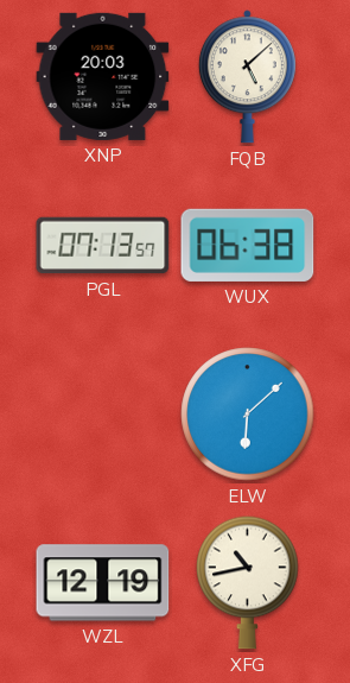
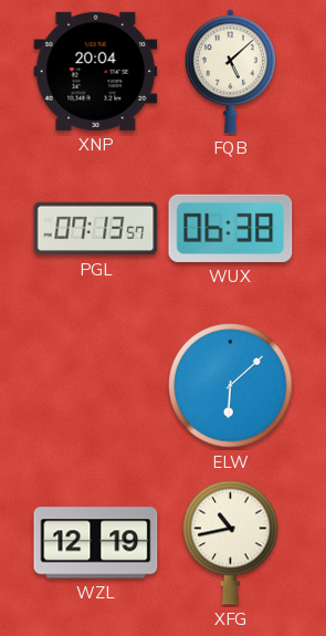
XNP: 20:03 -> 20:04
